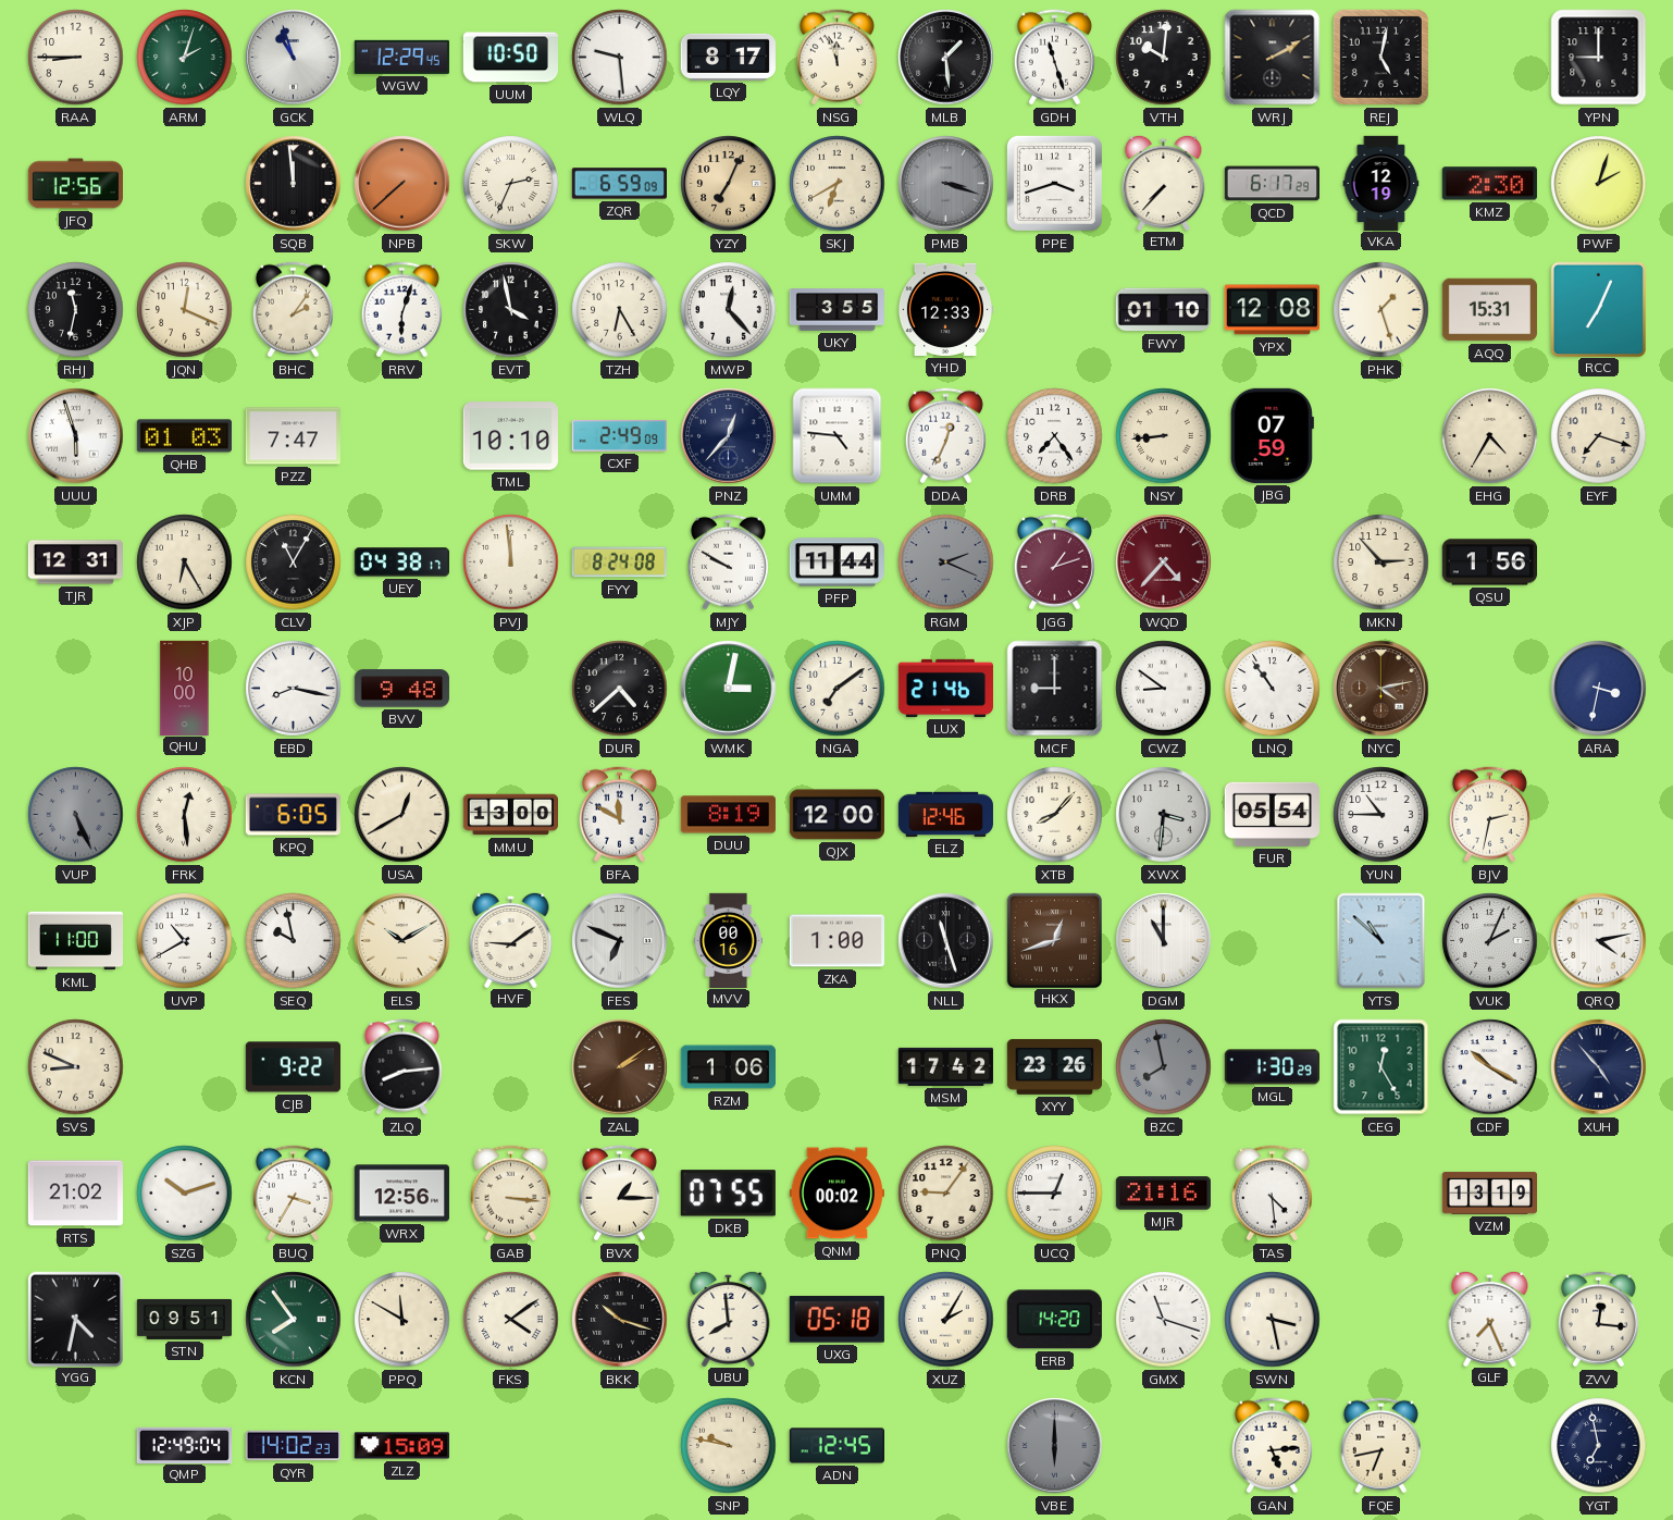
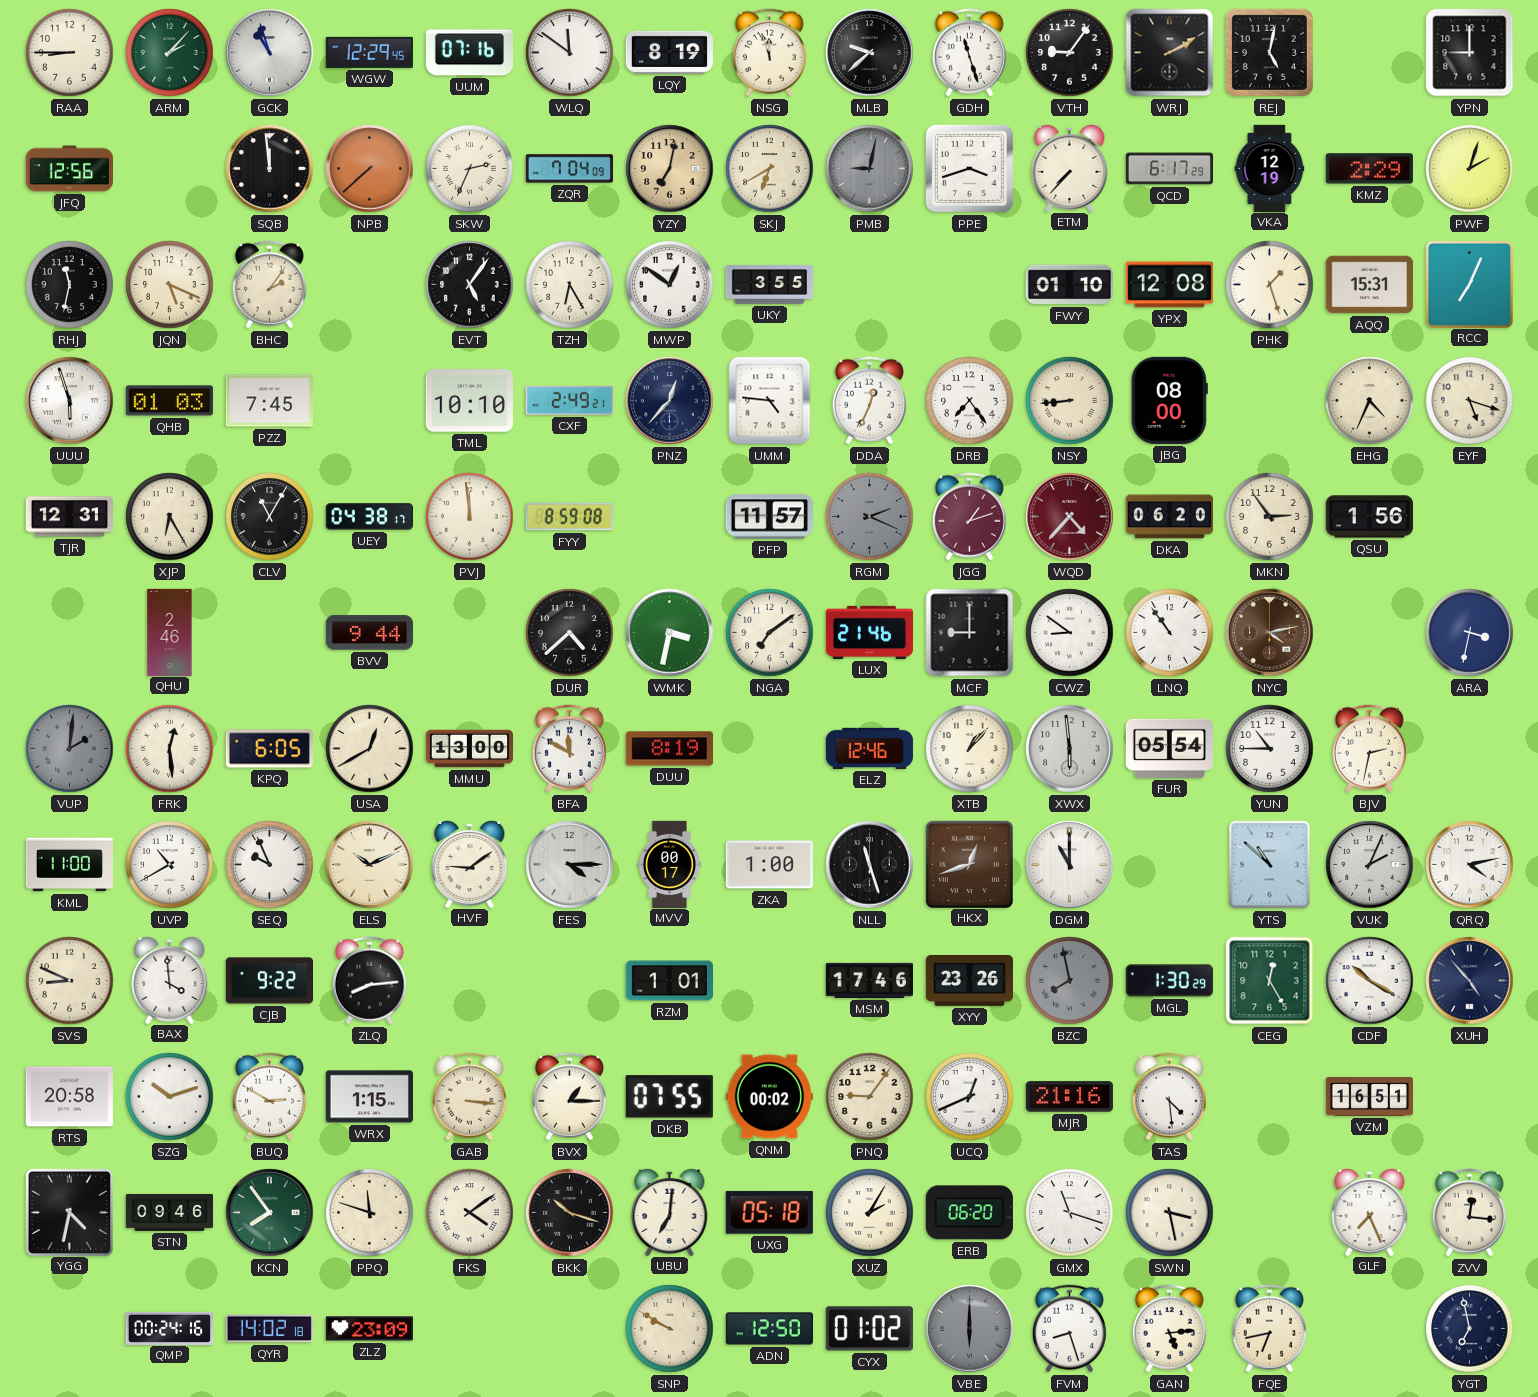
ARM: 2:03 -> 2:07
UUM: 10:50 -> 07:16
WLQ: 9:29 -> 11:51
LQY: 8:17 -> 8:19
MLB: 1:29 -> 9:38
VTH: 10:01 -> 9:06
ZQR: 6:59 -> 7:04
YZY: 7:04 -> 7:02
PMB: 3:18 -> 9:02
KMZ: 2:30 -> 2:29
JQN: 12:19 -> 5:19
RRV: 6:03 -> none
EVT: 3:58 -> 5:06
MWP: 12:23 -> 12:51
YHD: 12:33 -> none
PZZ: 7:47 -> 7:45
CXF: 2:49:09 -> 2:49:21
JBG: 07:59 -> 08:00
EHG: 4:35 -> 4:34
EYF: 7:18 -> 5:18
FYY: 8:24 -> 8:59
MJY: 9:50 -> none
PFP: 11:44 -> 11:57
DKA: none -> 06:20
MKN: 2:53 -> 2:54
QHU: 10:00 -> 2:46
EBD: 8:17 -> none
BVV: 9:48 -> 9:44
WMK: 3:02 -> 3:32
VUP: 5:26 -> 2:01
QJX: 12:00 -> none
XTB: 8:07 -> 1:07
XWX: 3:31 -> 5:59
SEQ: 9:58 -> 9:56
ELS: 10:10 -> 10:11
FES: 6:49 -> 4:15
MVV: 00:16 -> 00:17
BAX: none -> 3:59
ZAL: 2:09 -> none
RZM: 1:06 -> 1:01
MSM: 17:42 -> 17:46
RTS: 21:02 -> 20:58
BUQ: 3:35 -> 2:50
WRX: 12:56 -> 1:15
UCQ: 12:45 -> 12:41
VZM: 13:19 -> 16:51
STN: 09:51 -> 09:46
PPQ: 11:50 -> 11:48
UBU: 7:59 -> 7:01
ERB: 14:20 -> 06:20
QMP: 12:49 -> 00:24
QYR: 14:02:23 -> 14:02:18
ZLZ: 15:09 -> 23:09
SNP: 9:47 -> 9:50
ADN: 12:45 -> 12:50
CYX: none -> 01:02
FVM: none -> 8:27
